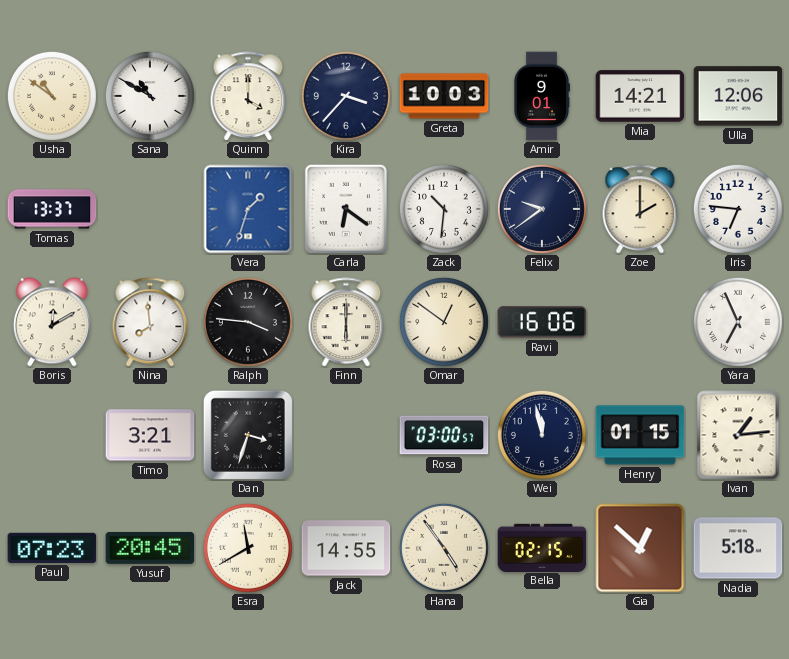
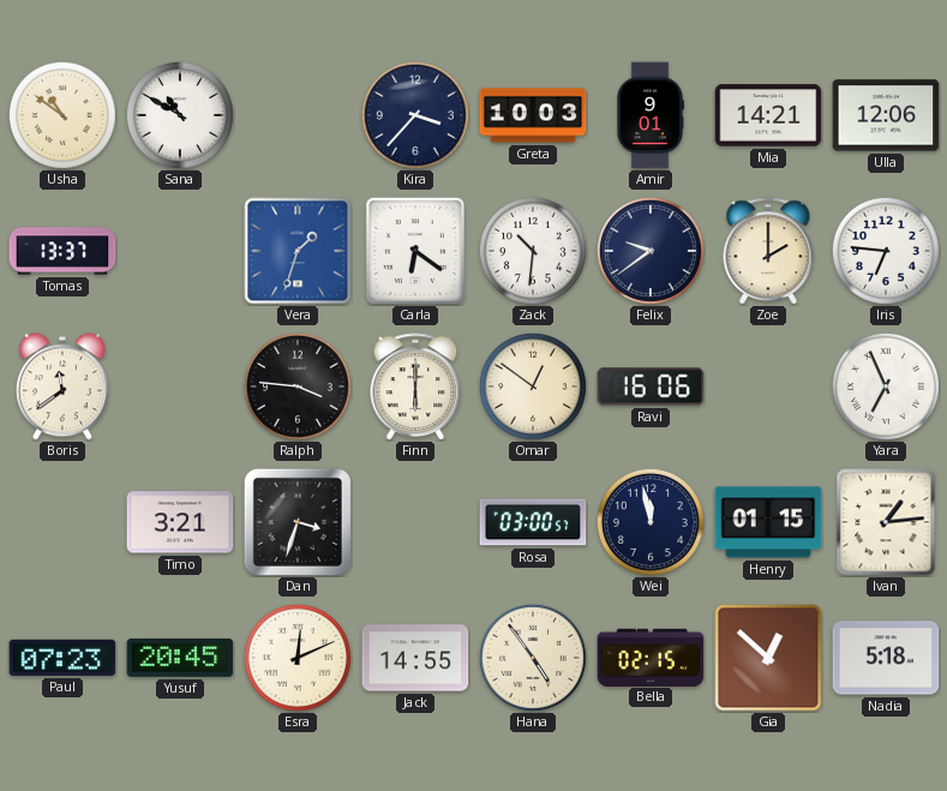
Quinn: 4:00 -> none
Boris: 12:10 -> 11:39
Nina: 7:59 -> none
Esra: 11:40 -> 12:11
